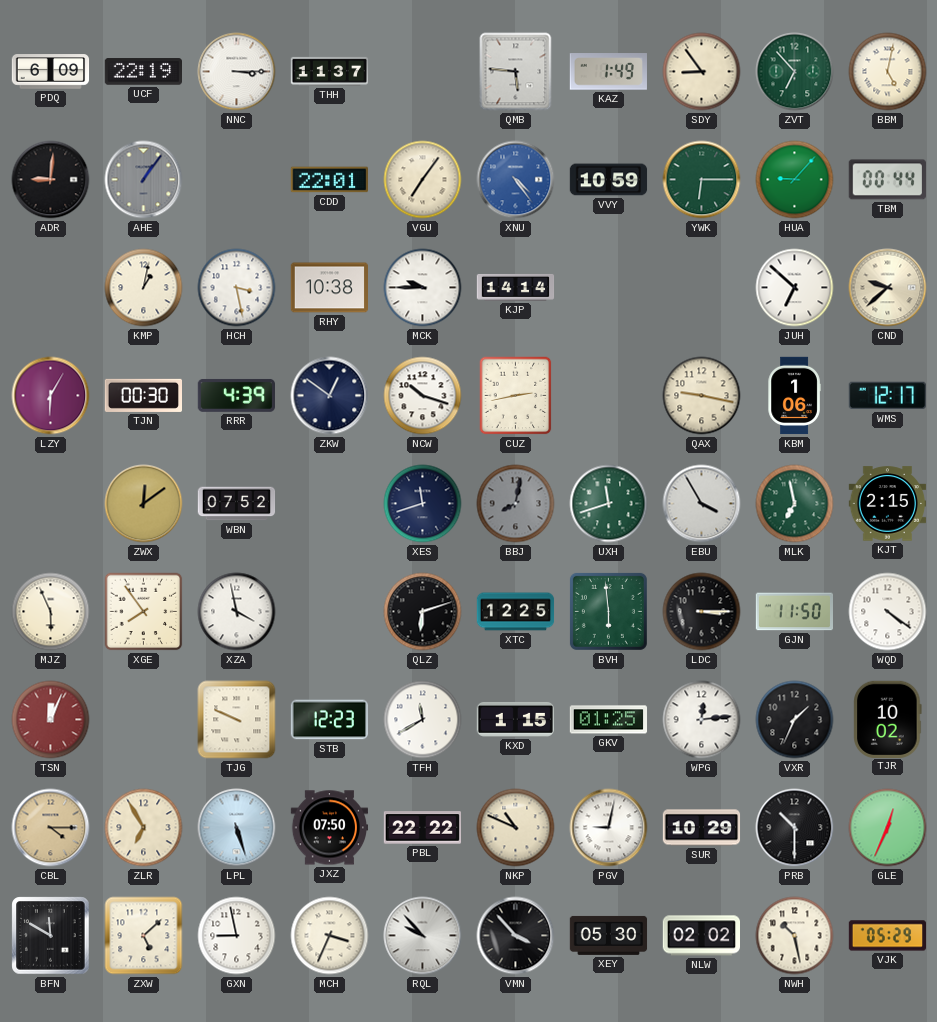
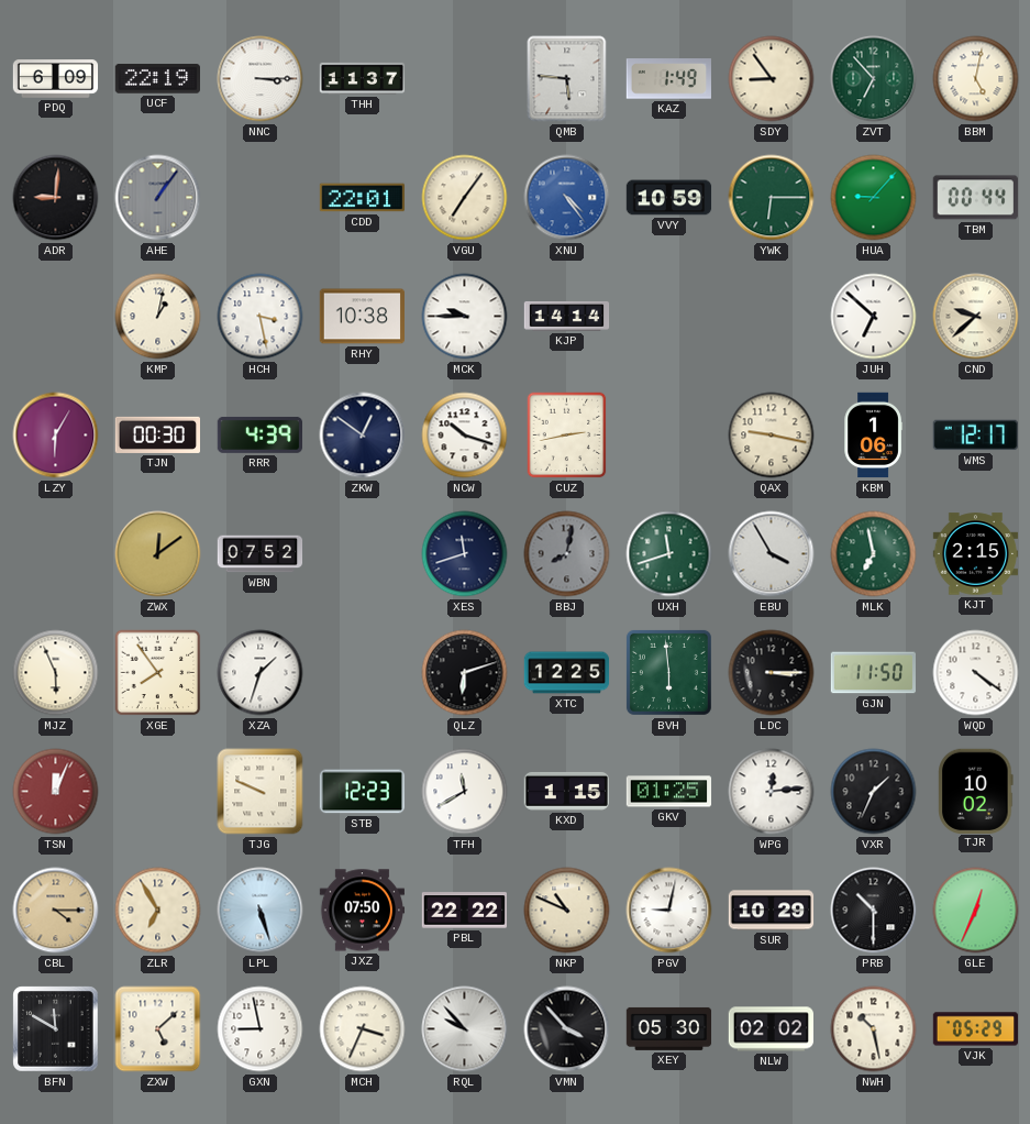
XZA: 3:58 -> 1:33
